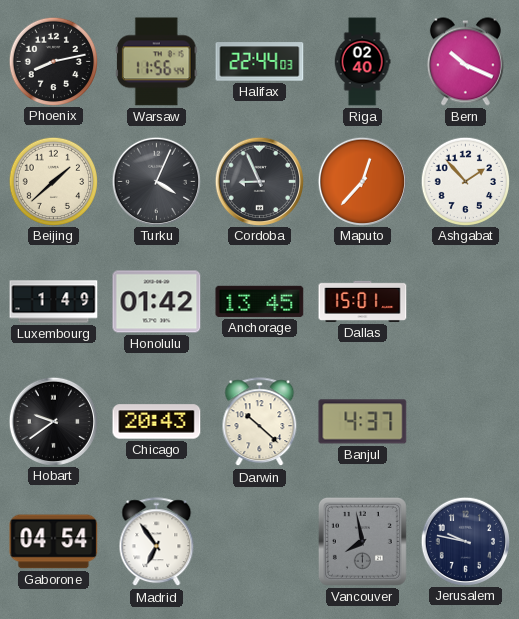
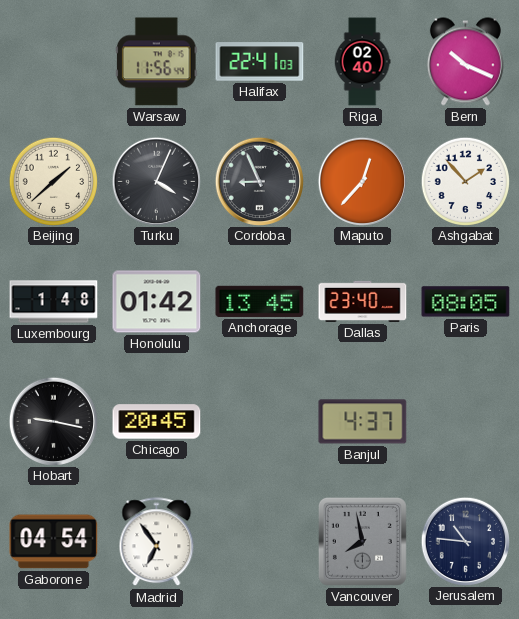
Phoenix: 8:13 -> none
Halifax: 22:44 -> 22:41
Luxembourg: 1:49 -> 1:48
Dallas: 15:01 -> 23:40
Paris: none -> 08:05
Hobart: 9:39 -> 9:17
Chicago: 20:43 -> 20:45
Darwin: 10:22 -> none
Jerusalem: 9:47 -> 10:46
